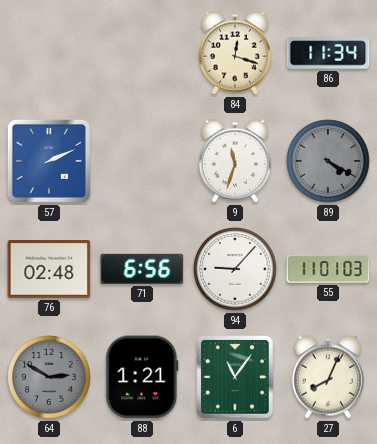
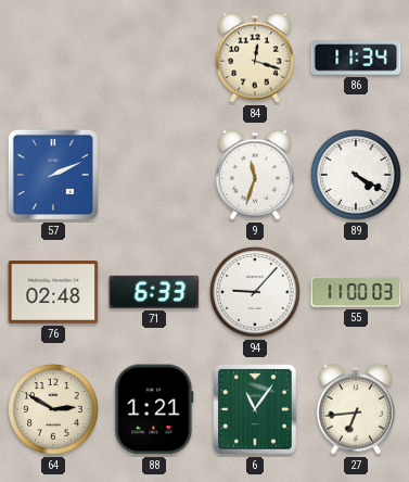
89 dial: grey -> white
71: 6:56 -> 6:33
55: 11:01 -> 11:00
64 dial: grey -> cream
27: 8:04 -> 6:44
